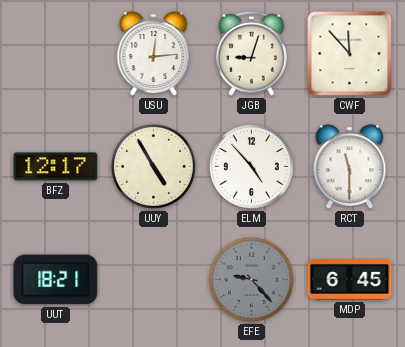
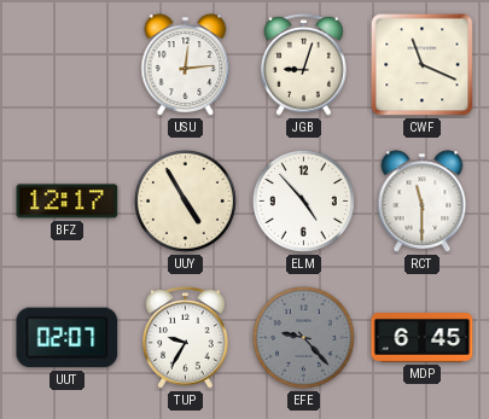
CWF: 11:53 -> 11:19
UUT: 18:21 -> 02:07
TUP: none -> 9:35
